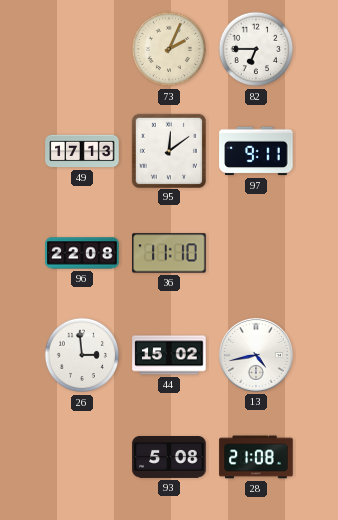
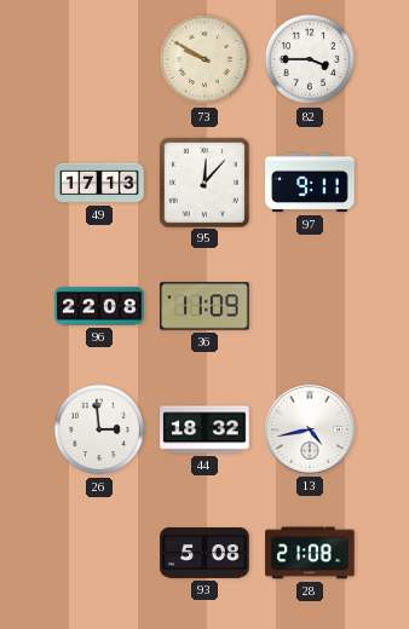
73: 2:04 -> 9:50
82: 6:45 -> 3:45
95: 12:09 -> 12:07
36: 11:10 -> 11:09
44: 15:02 -> 18:32
